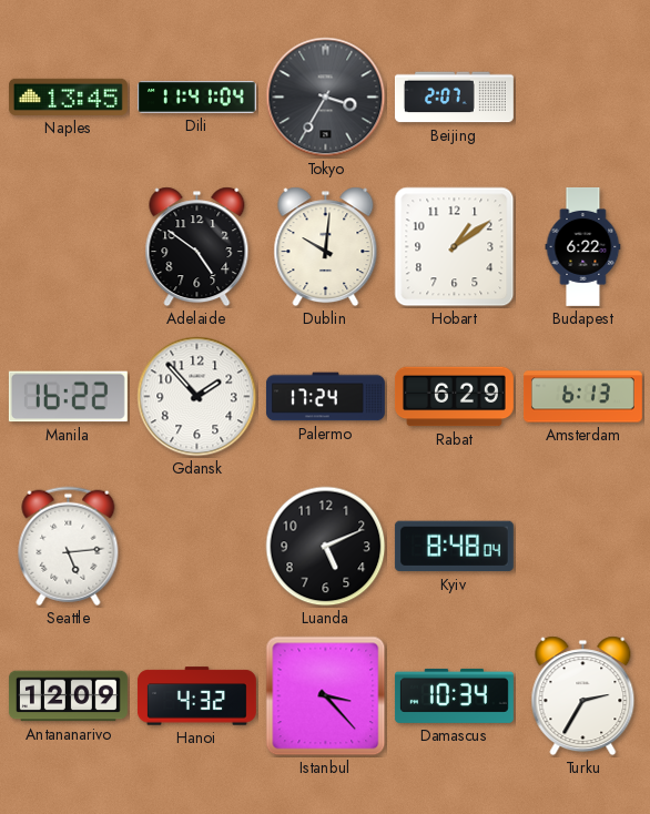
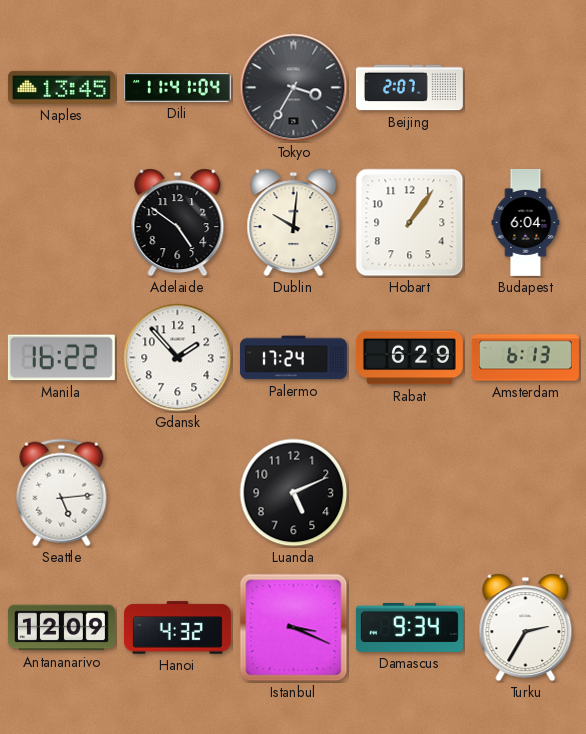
Hobart: 1:09 -> 1:06
Budapest: 6:22 -> 6:04
Kyiv: 8:48 -> none
Istanbul: 3:23 -> 3:19
Damascus: 10:34 -> 9:34
